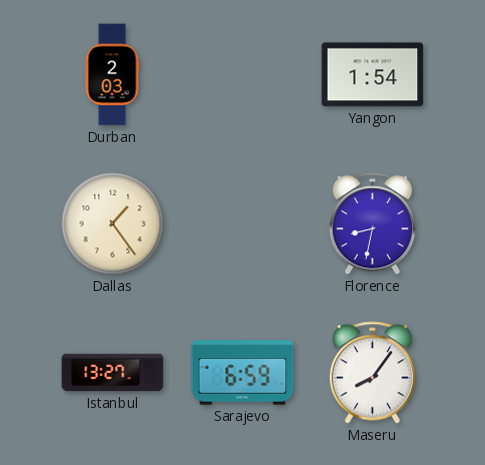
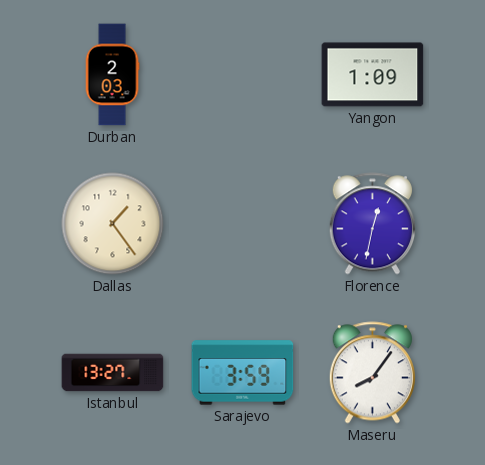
Yangon: 1:54 -> 1:09
Florence: 8:32 -> 12:32
Sarajevo: 6:59 -> 3:59
